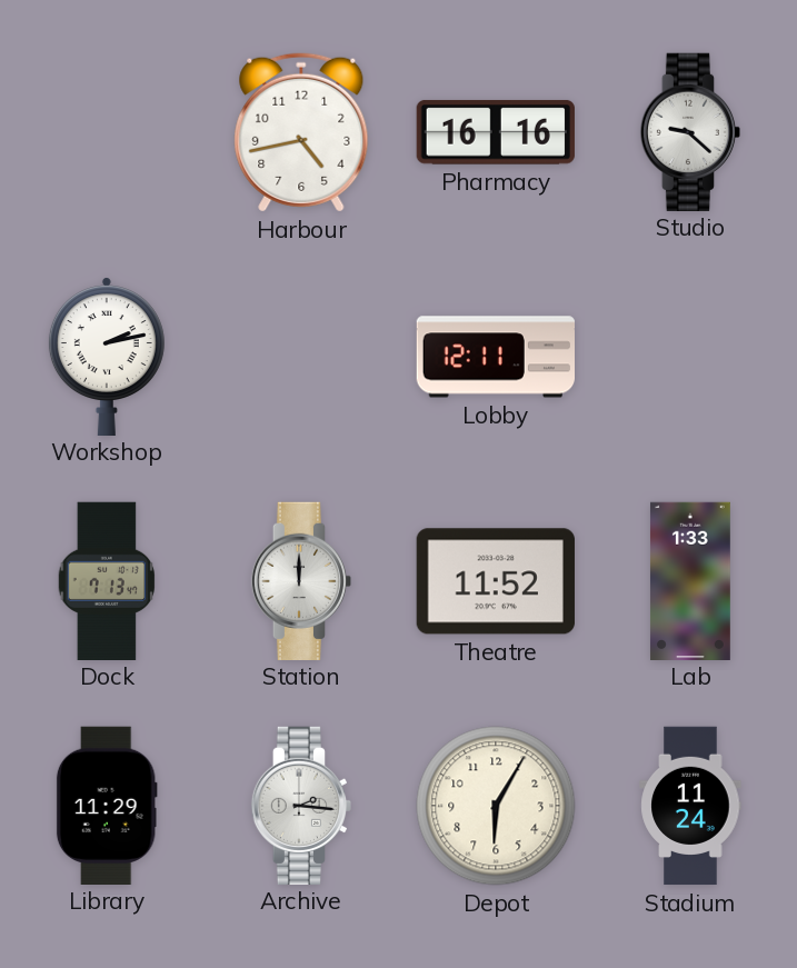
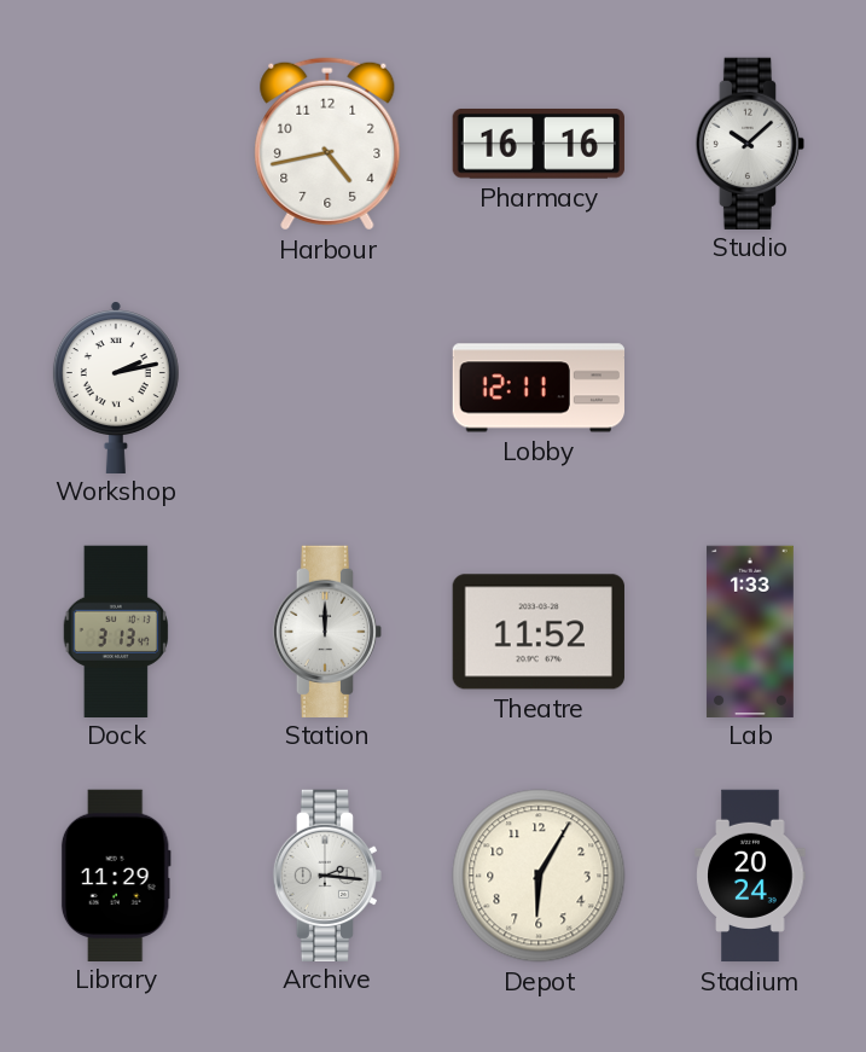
Studio: 9:22 -> 10:08
Dock: 7:13 -> 3:13
Stadium: 11:24 -> 20:24
